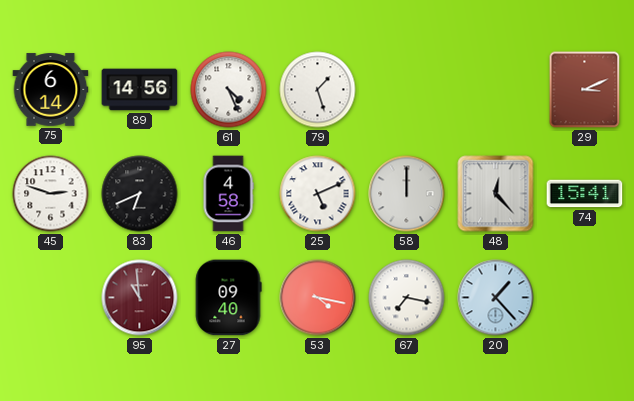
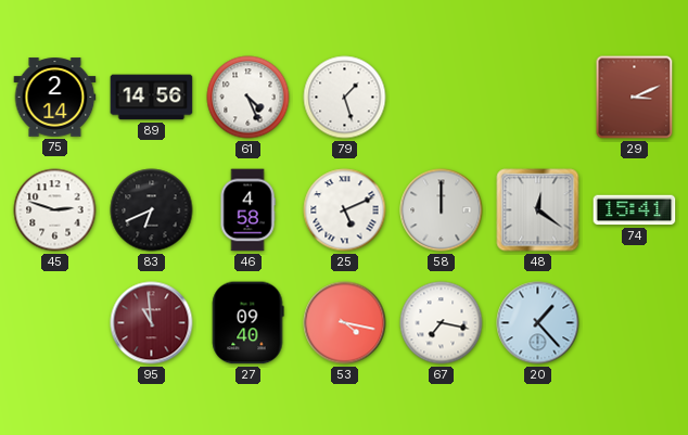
75: 6:14 -> 2:14
48: 12:23 -> 12:21
